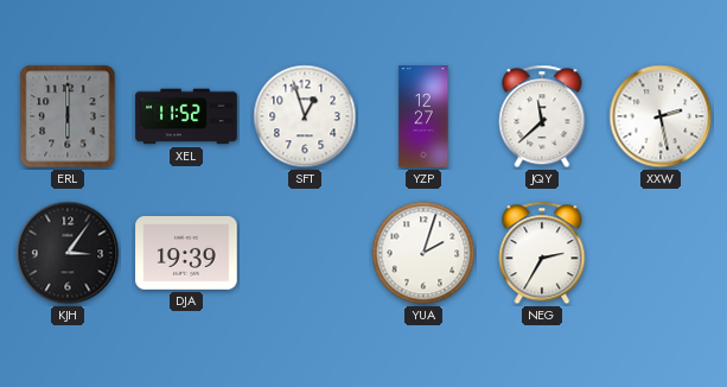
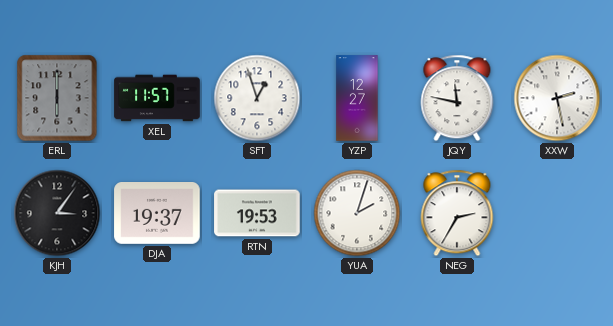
XEL: 11:52 -> 11:57
JQY: 11:38 -> 11:47
DJA: 19:39 -> 19:37
RTN: none -> 19:53
